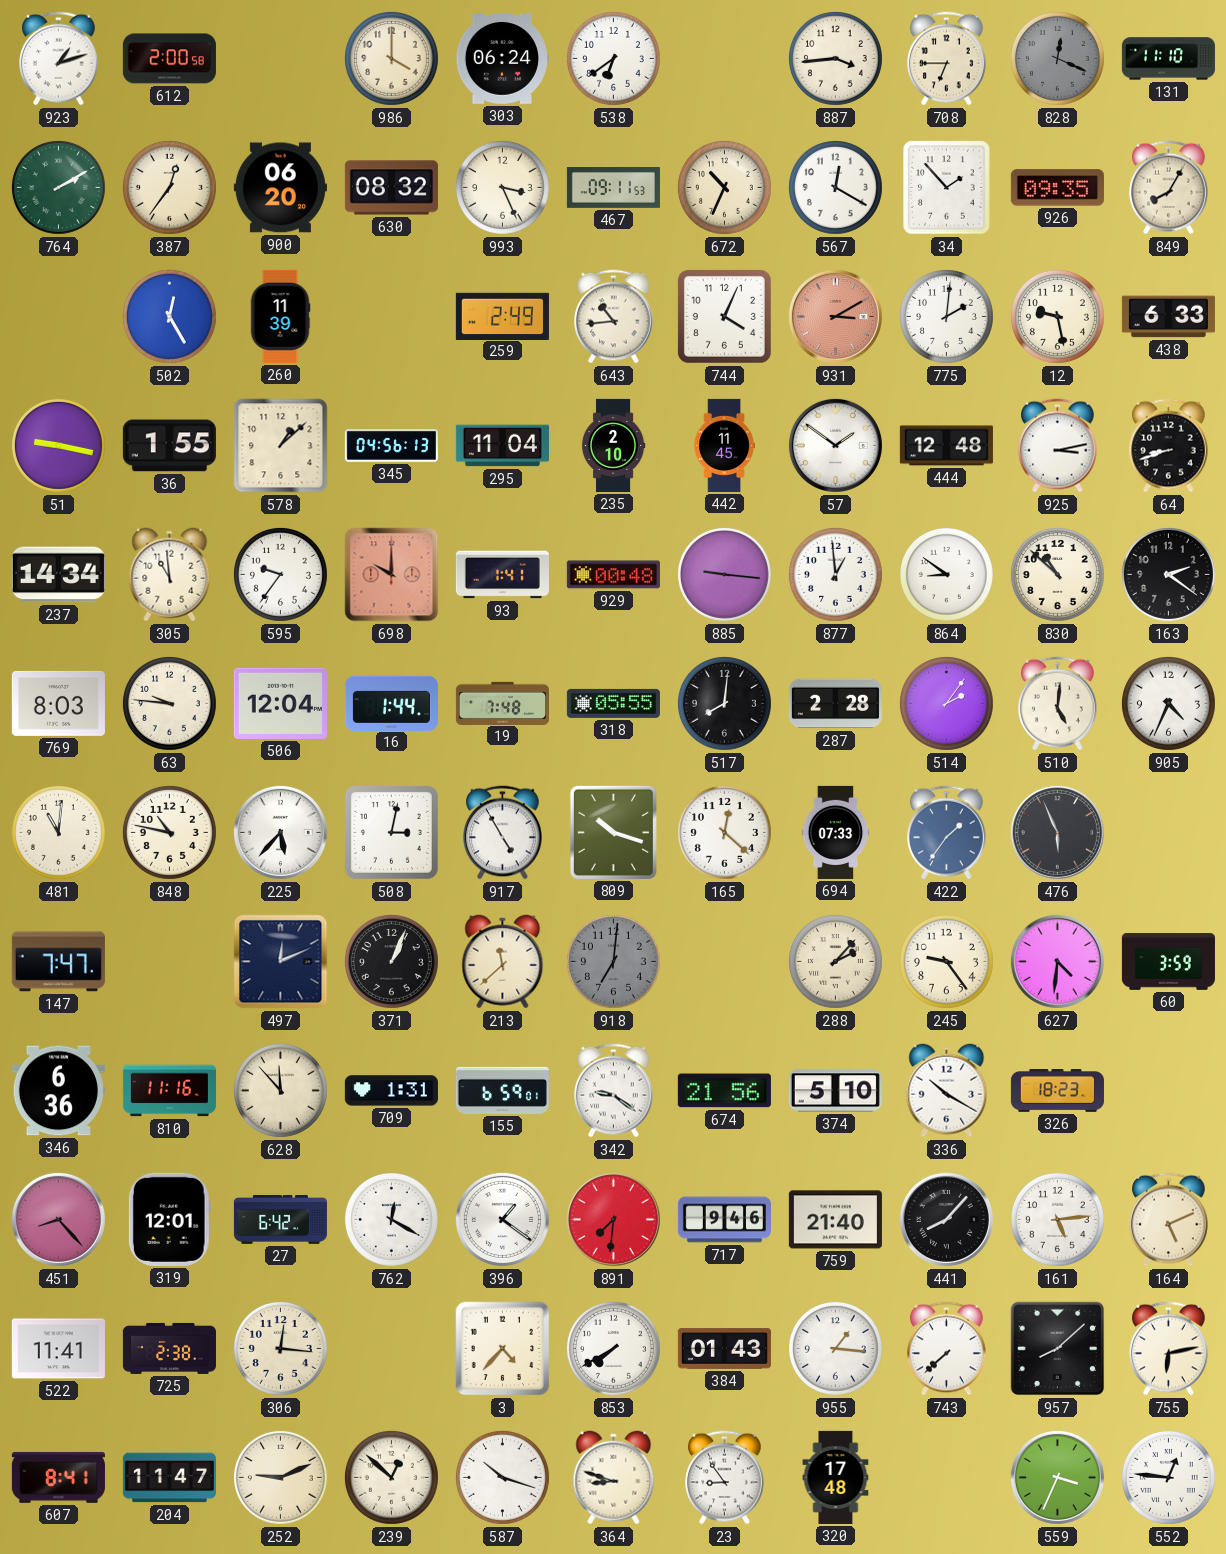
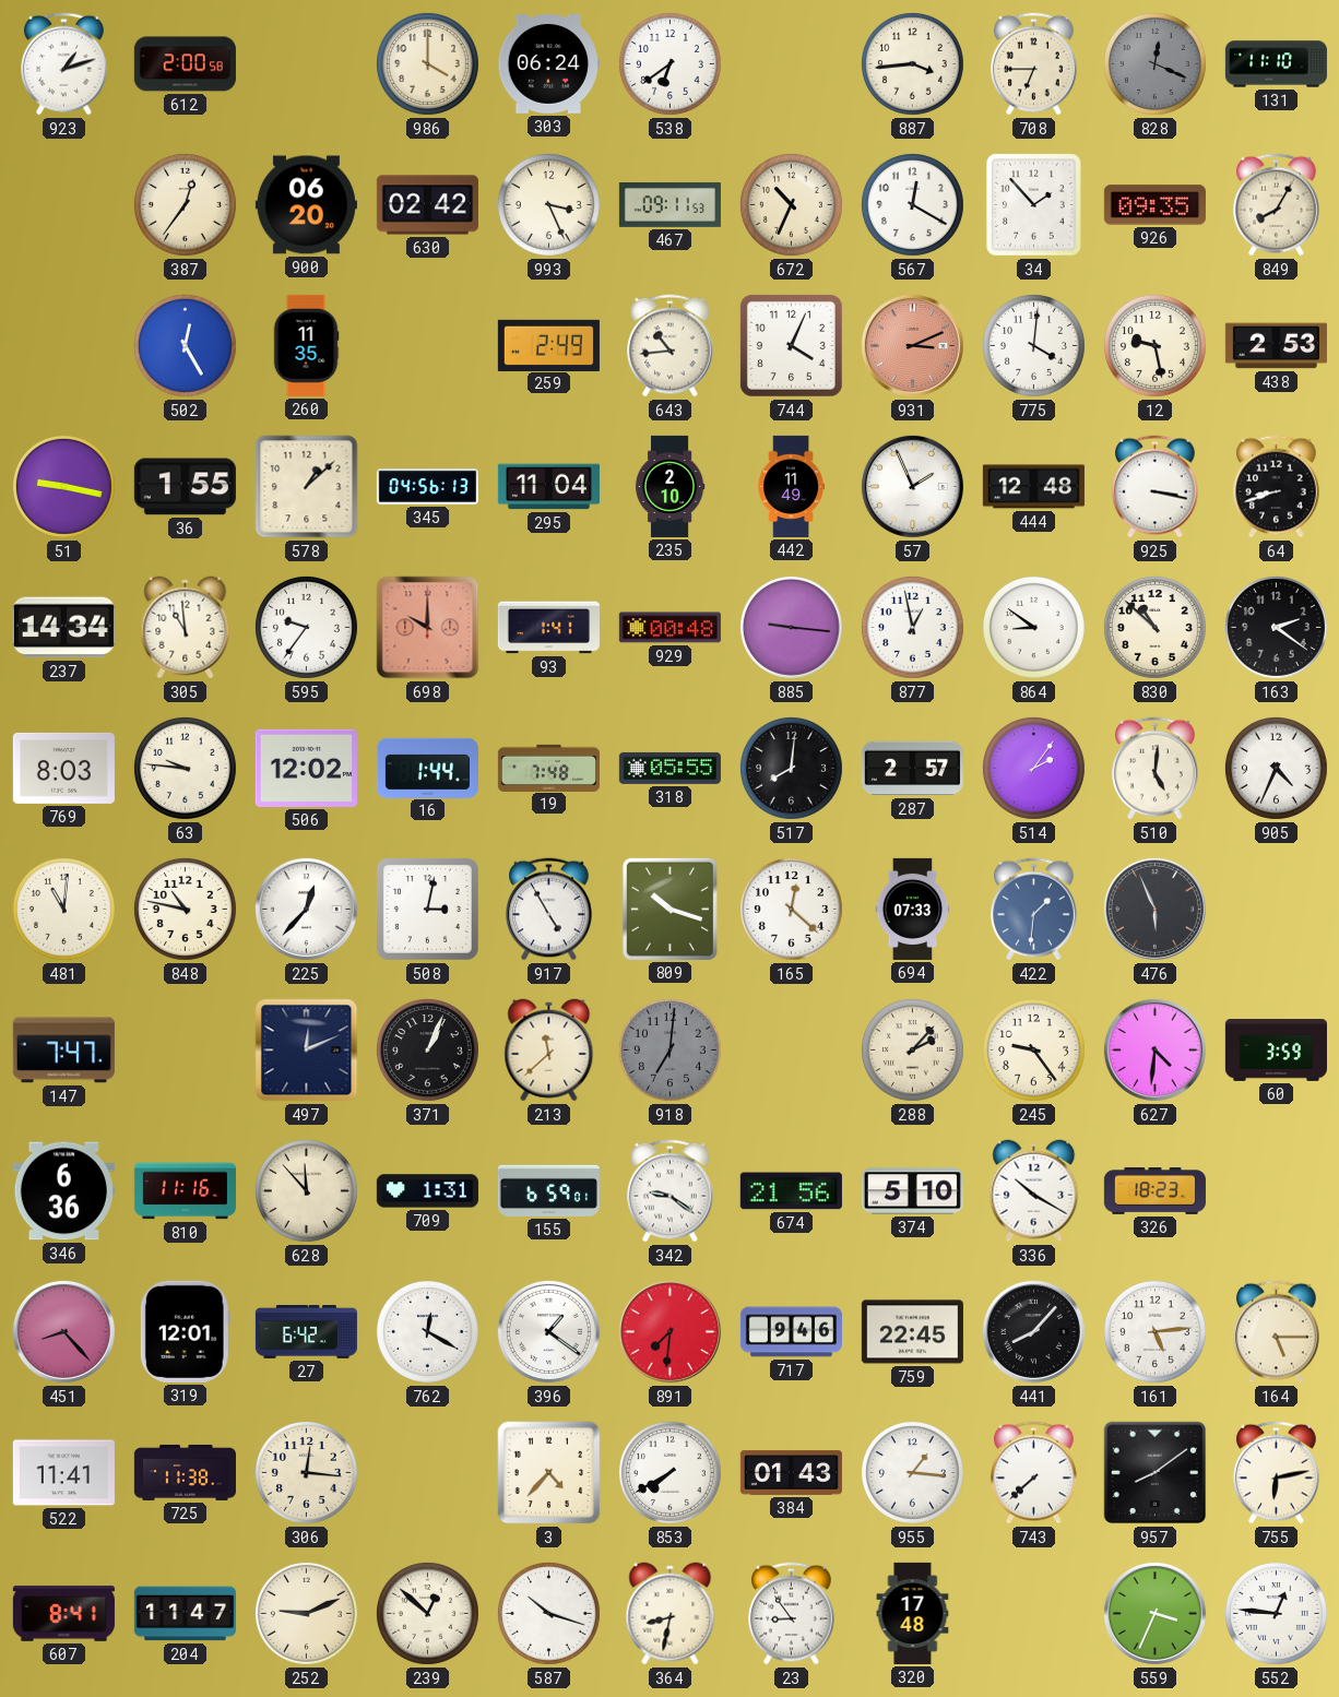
764: 2:10 -> none
630: 08:32 -> 02:42
260: 11:39 -> 11:35
931: 3:10 -> 3:11
775: 2:01 -> 4:01
438: 6:33 -> 2:53
442: 11:45 -> 11:49
57: 1:51 -> 1:56
925: 3:13 -> 3:17
877: 12:59 -> 12:58
506: 12:04 -> 12:02
287: 2:28 -> 2:57
225: 5:37 -> 12:37
422: 1:36 -> 1:31
759: 21:40 -> 22:45
164: 5:11 -> 5:15
725: 2:38 -> 11:38
957: 8:08 -> 8:09
364: 8:48 -> 8:32
